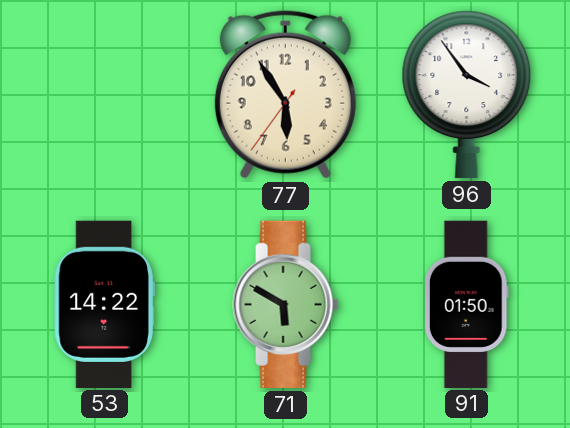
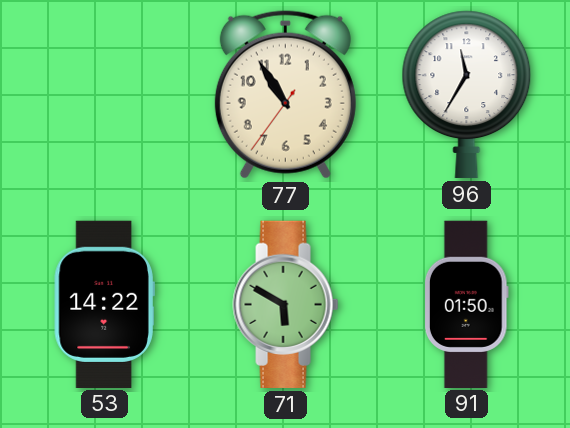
77: 5:54 -> 10:54
96: 3:54 -> 11:35
